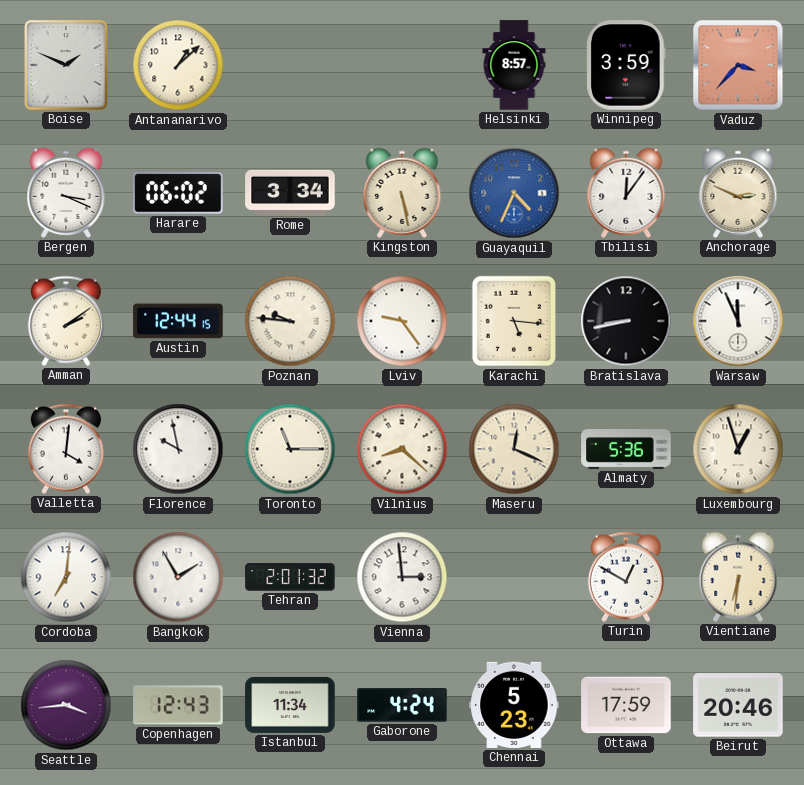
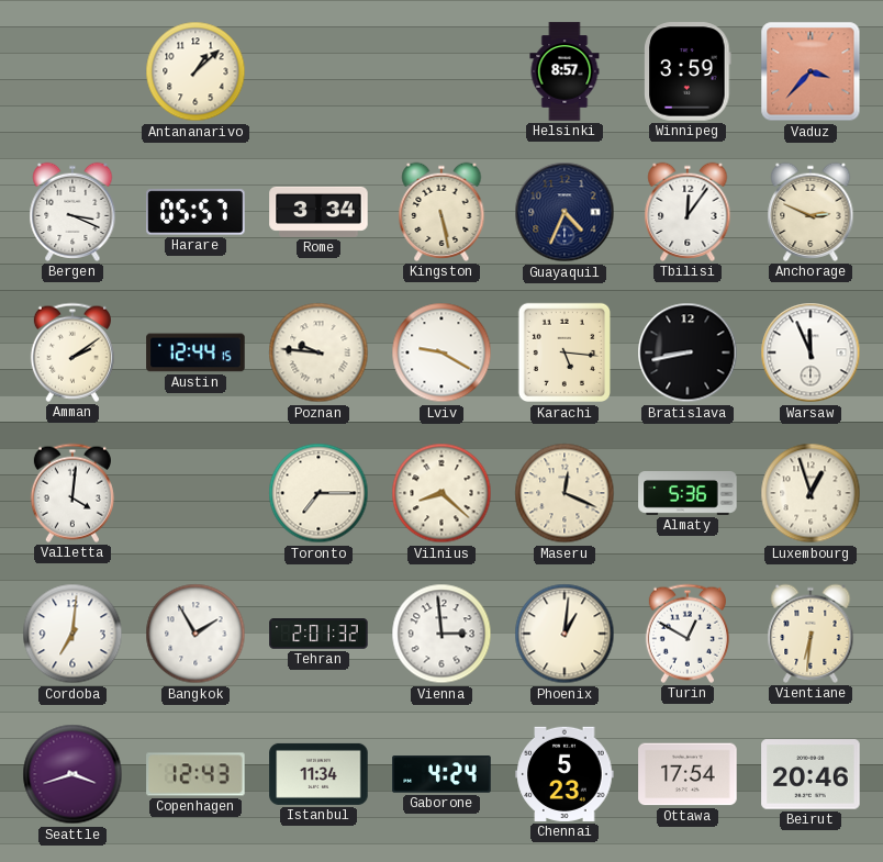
Boise: 1:49 -> none
Harare: 06:02 -> 05:57
Guayaquil dial: blue -> navy
Lviv: 9:24 -> 9:20
Florence: 9:58 -> none
Toronto: 11:15 -> 7:15
Phoenix: none -> 1:01
Seattle: 3:44 -> 3:42
Ottawa: 17:59 -> 17:54
